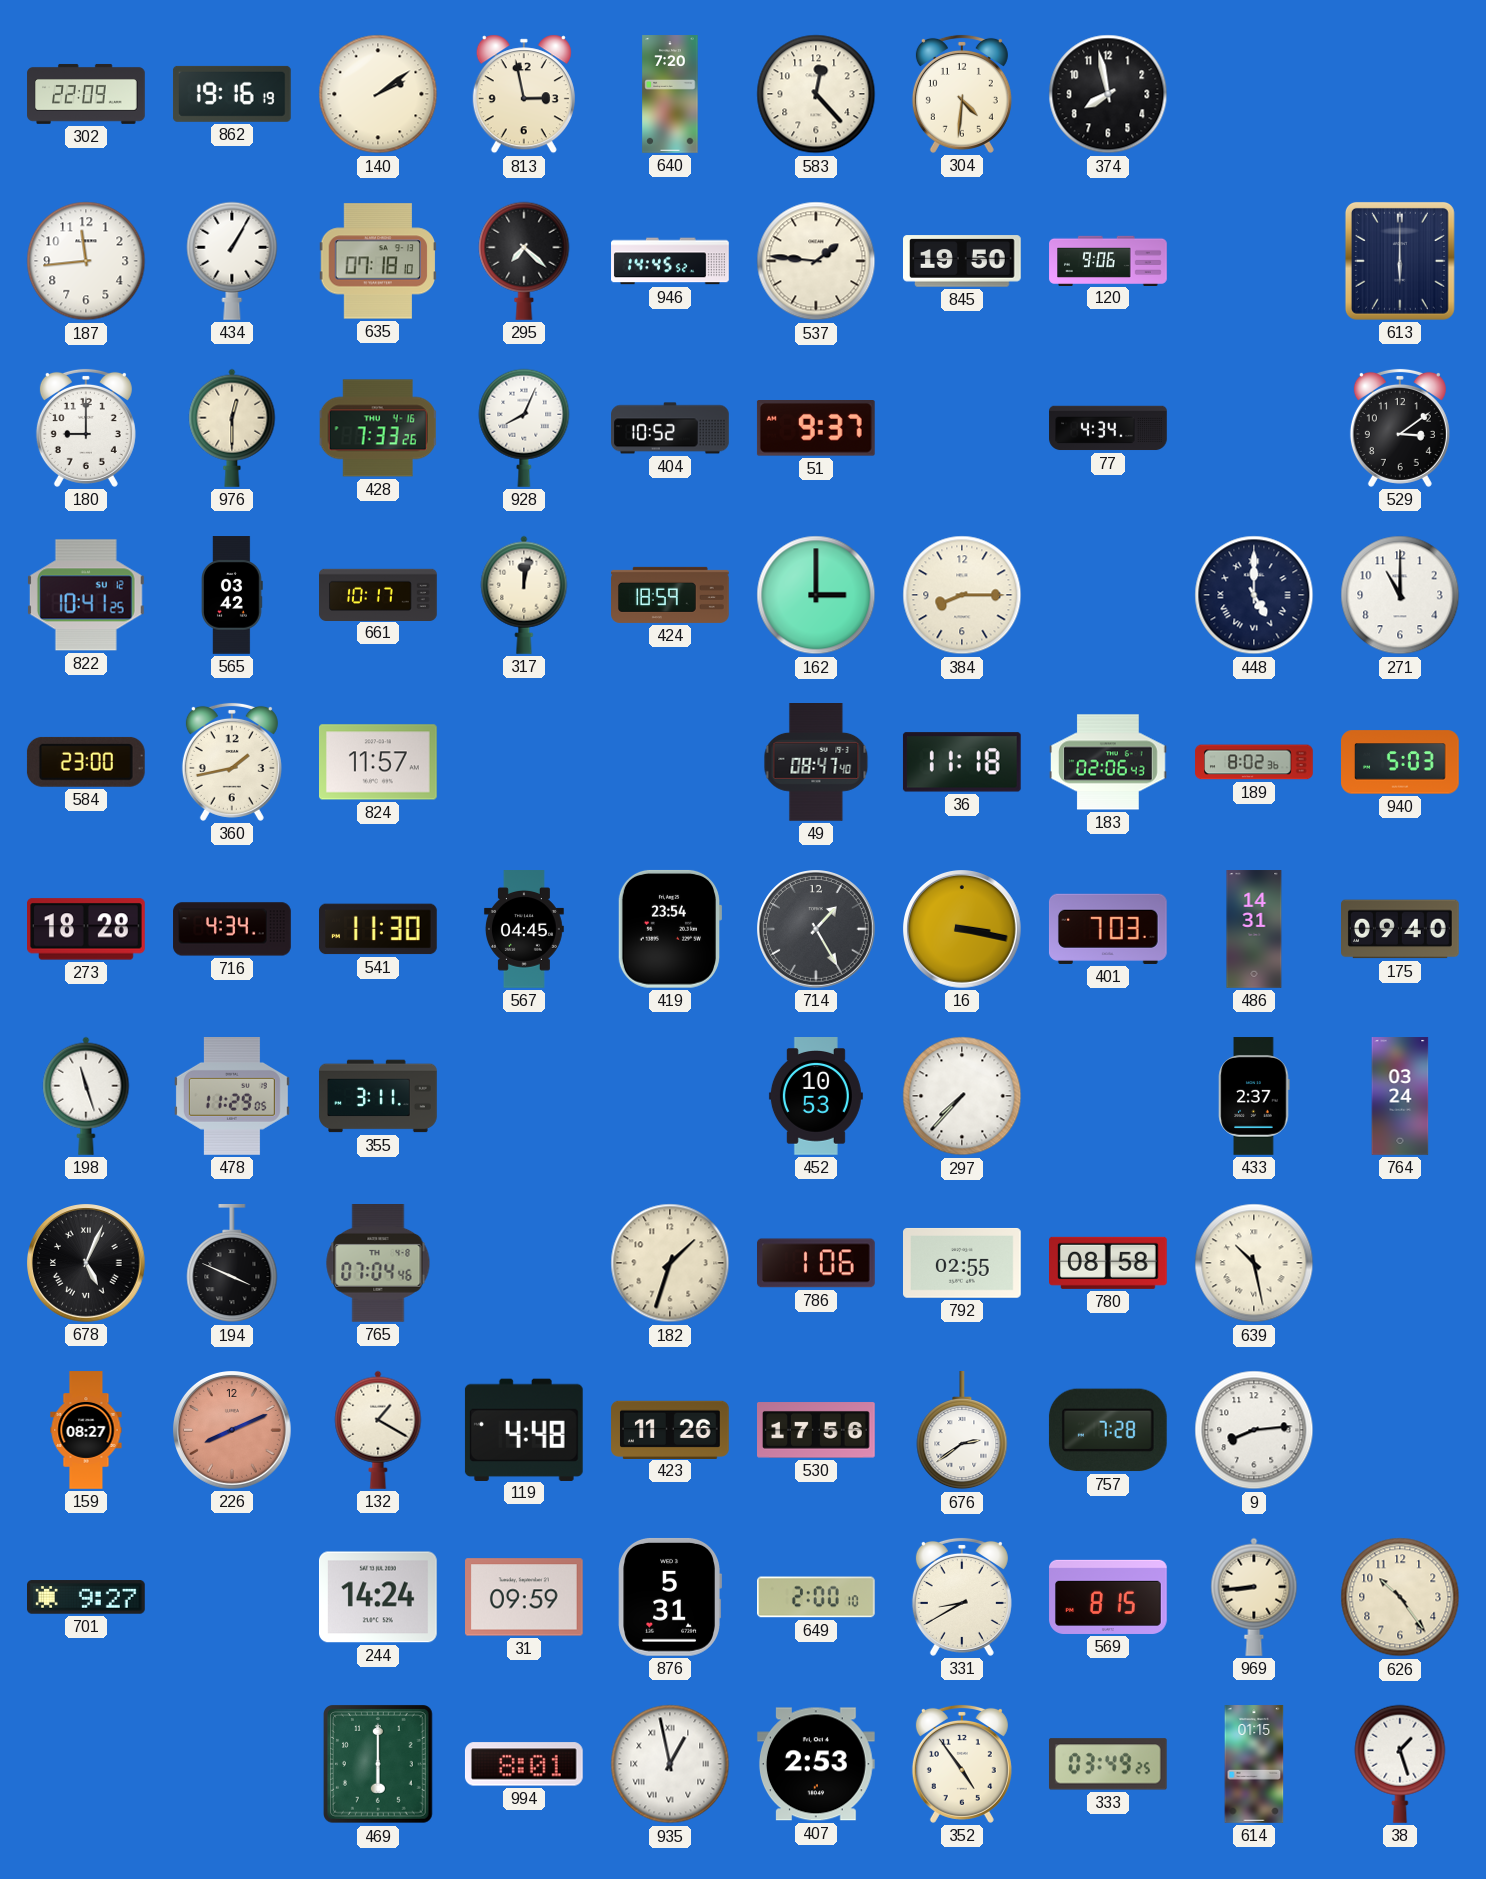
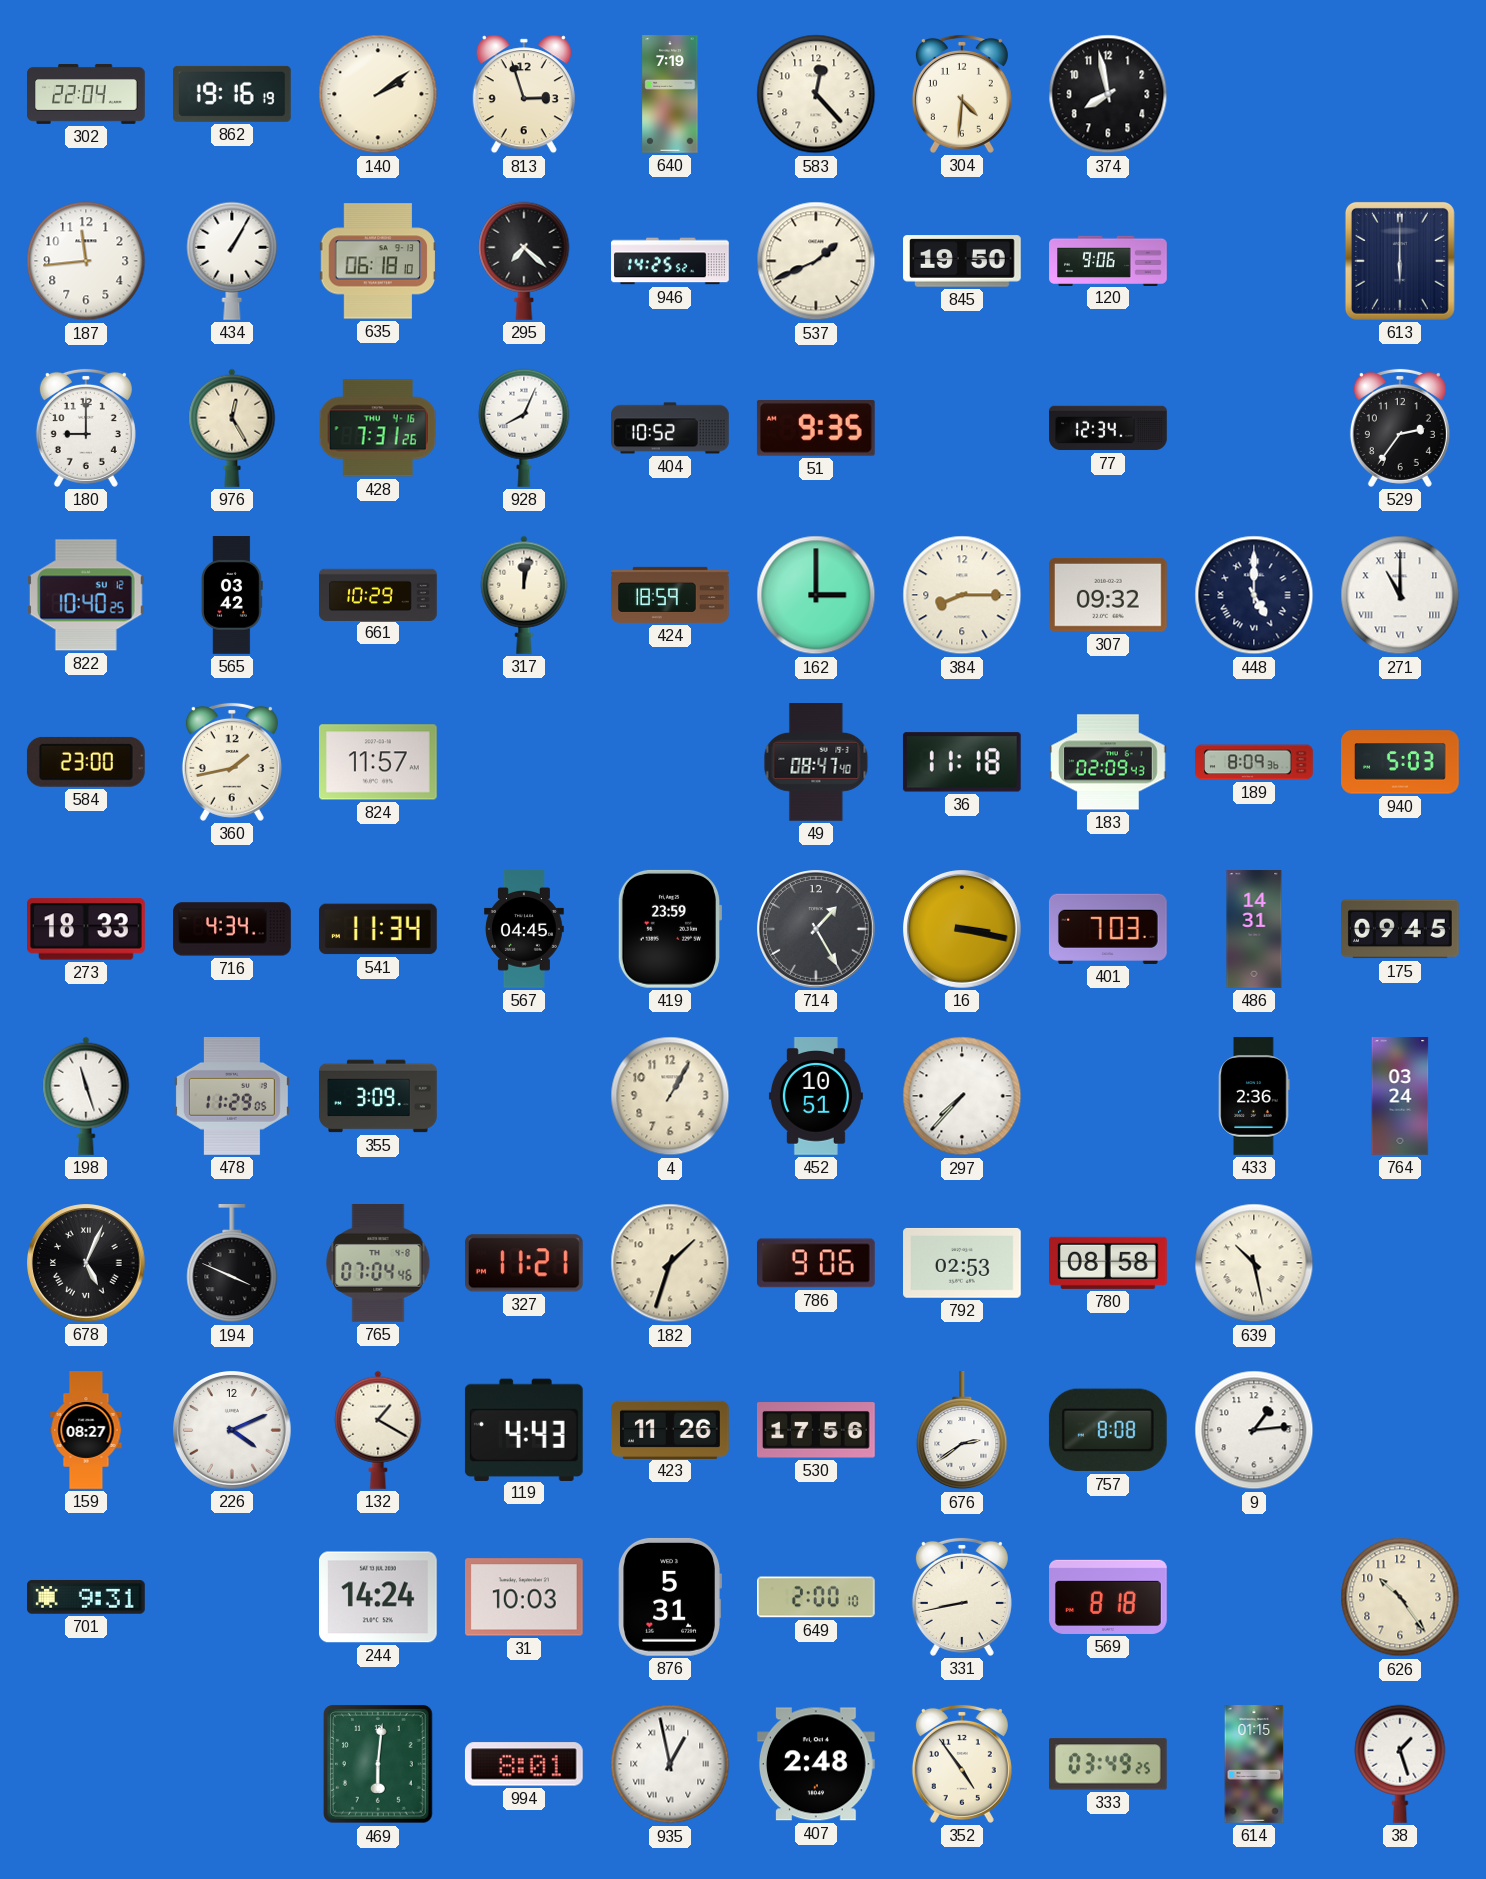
302: 22:09 -> 22:04
813: 2:58 -> 2:57
640: 7:20 -> 7:19
635: 07:18 -> 06:18
946: 14:45 -> 14:25
537: 1:46 -> 1:41
976: 12:30 -> 12:25
428: 7:33 -> 7:31
51: 9:37 -> 9:35
77: 4:34 -> 12:34
529: 3:09 -> 2:36
822: 10:41 -> 10:40
661: 10:17 -> 10:29
307: none -> 09:32
271 numerals: Arabic -> Roman
183: 02:06 -> 02:09
189: 8:02 -> 8:09
273: 18:28 -> 18:33
541: 11:30 -> 11:34
419: 23:54 -> 23:59
175: 09:40 -> 09:45
355: 3:11 -> 3:09
4: none -> 1:05
452: 10:53 -> 10:51
433: 2:37 -> 2:36
327: none -> 11:21
786: 1:06 -> 9:06
792: 02:55 -> 02:53
226: 8:11 -> 4:11
226 dial: salmon -> white
119: 4:48 -> 4:43
757: 7:28 -> 8:08
9: 8:14 -> 1:14
701: 9:27 -> 9:31
31: 09:59 -> 10:03
331: 8:40 -> 8:43
569: 8:15 -> 8:18
969: 8:44 -> none
469: 6:00 -> 6:01
407: 2:53 -> 2:48
